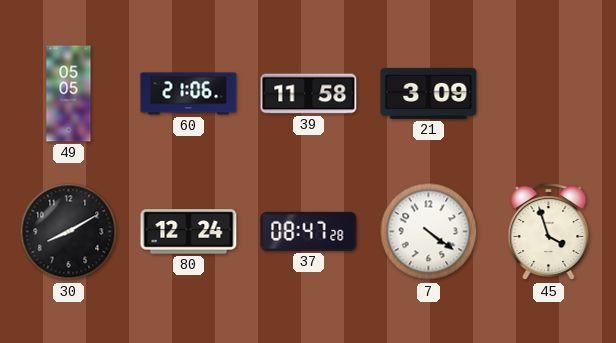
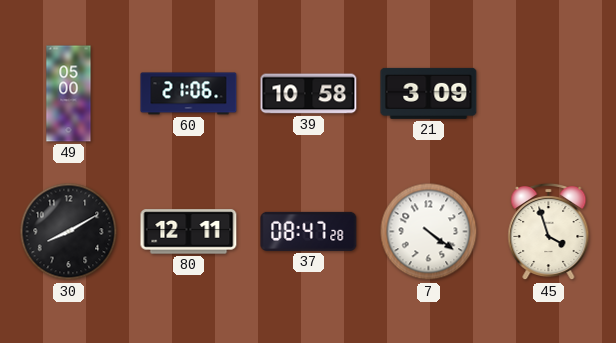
49: 05:05 -> 05:00
39: 11:58 -> 10:58
80: 12:24 -> 12:11
